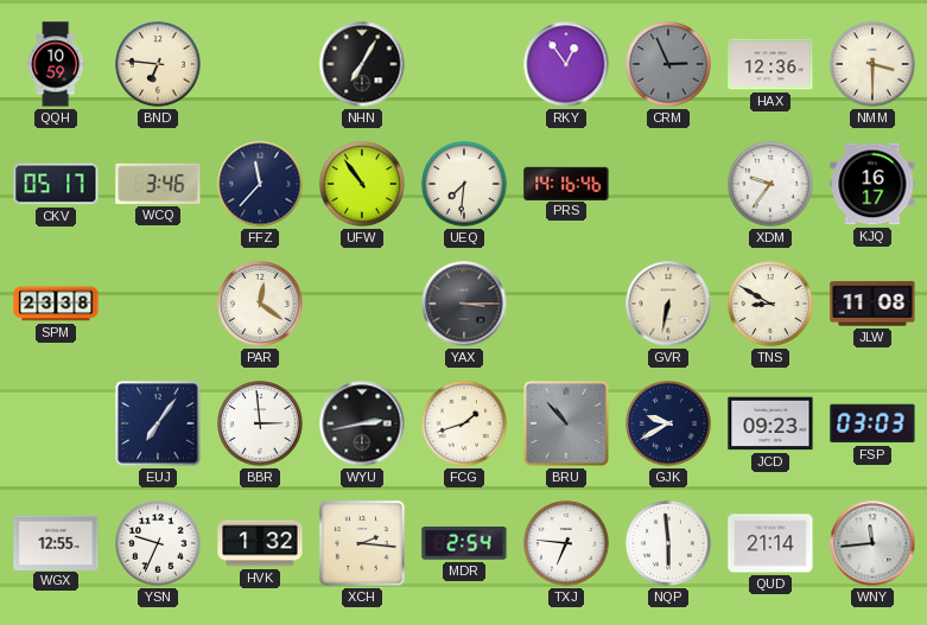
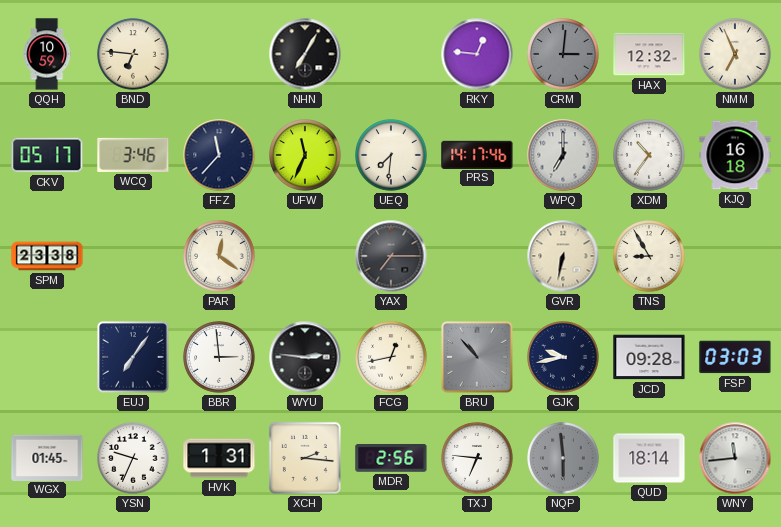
RKY: 12:54 -> 12:46
CRM: 2:56 -> 3:01
HAX: 12:36 -> 12:32
NMM: 3:30 -> 6:56
UFW: 10:54 -> 11:34
PRS: 14:16 -> 14:17
WPQ: none -> 7:00
XDM: 9:36 -> 10:36
KJQ: 16:17 -> 16:18
YAX: 3:15 -> 7:15
TNS: 8:50 -> 8:55
JLW: 11:08 -> none
WYU: 2:43 -> 2:46
FCG: 1:42 -> 12:43
GJK: 9:40 -> 9:43
JCD: 09:23 -> 09:28
WGX: 12:55 -> 01:45
HVK: 1:32 -> 1:31
MDR: 2:54 -> 2:56
NQP dial: white -> grey
QUD: 21:14 -> 18:14
